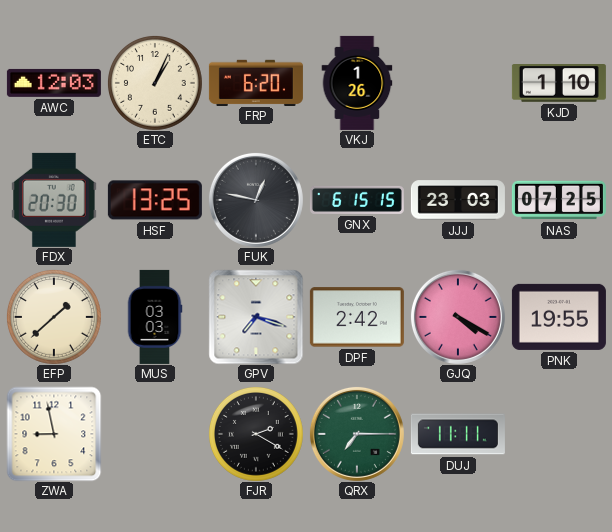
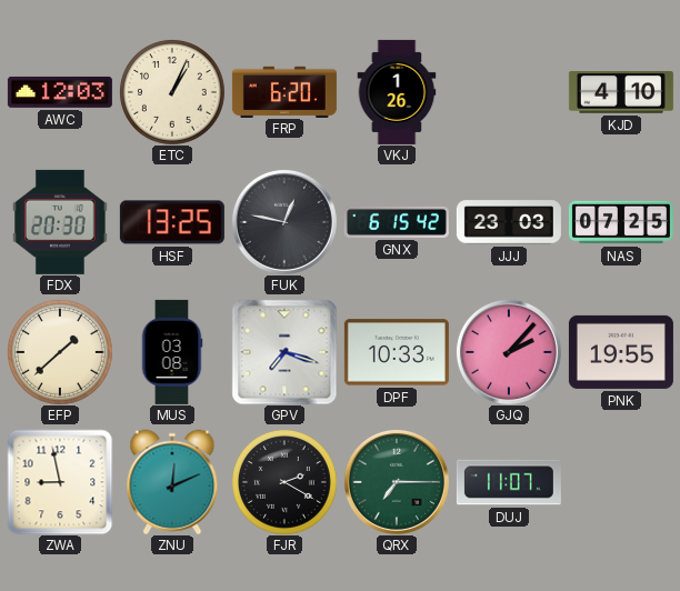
KJD: 1:10 -> 4:10
GNX: 6:15:15 -> 6:15:42
MUS: 03:03 -> 03:08
DPF: 2:42 -> 10:33
GJQ: 4:20 -> 2:07
ZNU: none -> 12:11
DUJ: 11:11 -> 11:07
